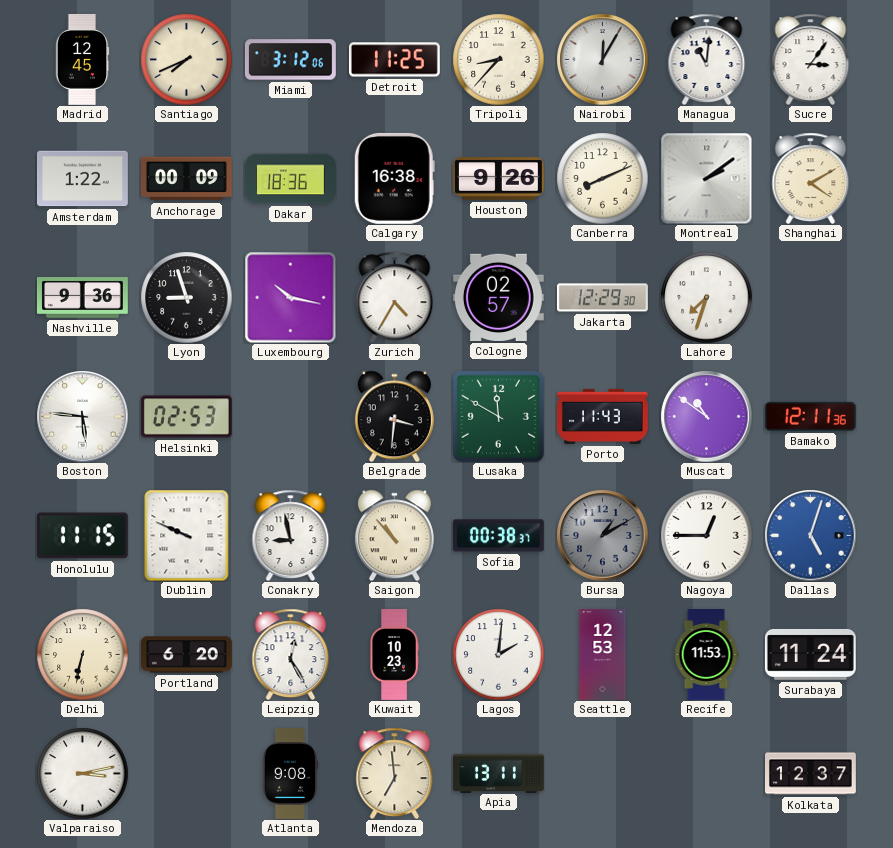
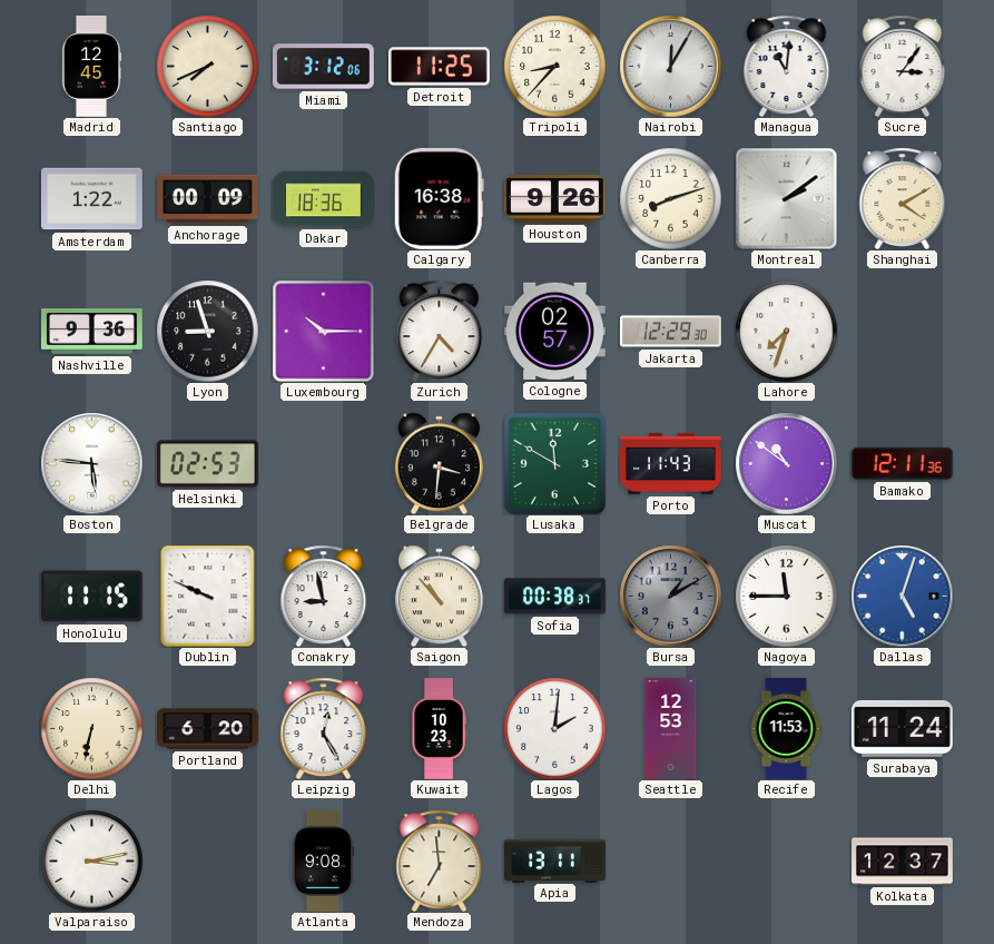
Canberra: 8:11 -> 8:12
Luxembourg: 10:17 -> 10:15
Nagoya: 12:45 -> 11:45
